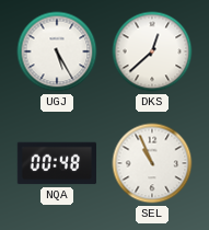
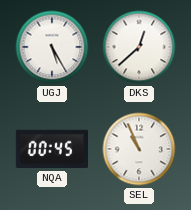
NQA: 00:48 -> 00:45
